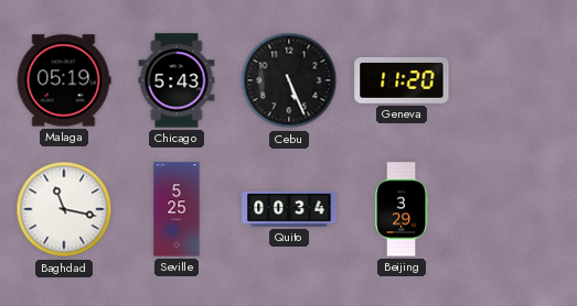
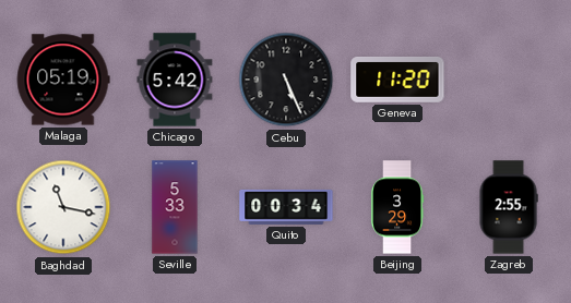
Chicago: 5:43 -> 5:42
Seville: 5:25 -> 5:33
Zagreb: none -> 2:55
